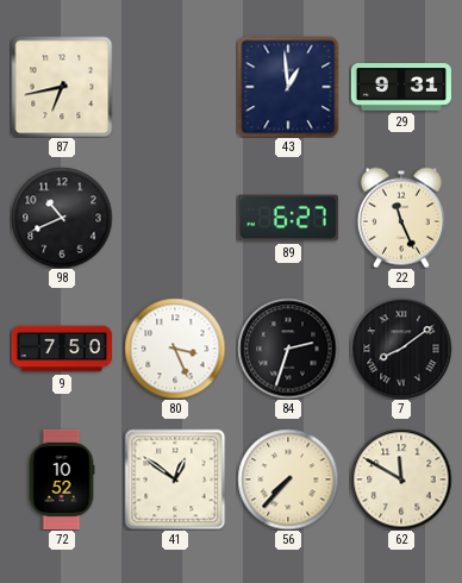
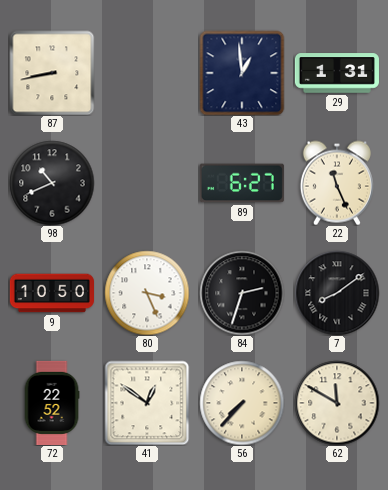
87: 6:43 -> 8:43
29: 9:31 -> 1:31
9: 7:50 -> 10:50
72: 10:52 -> 22:52
